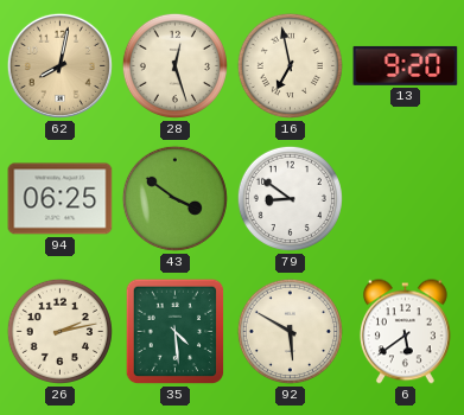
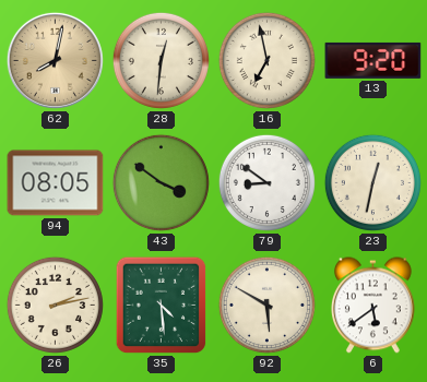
28: 12:27 -> 12:31
94: 06:25 -> 08:05
23: none -> 12:32
